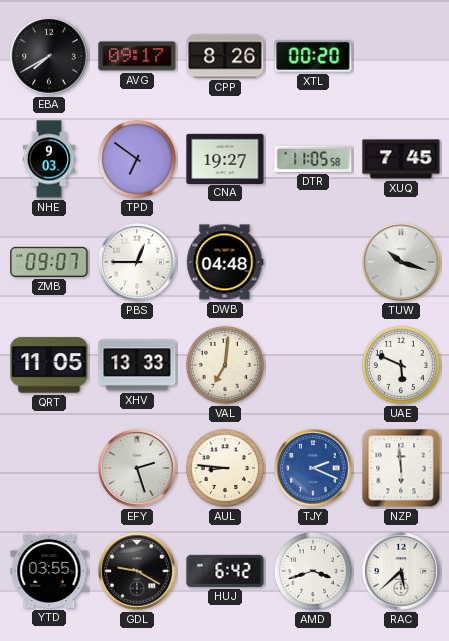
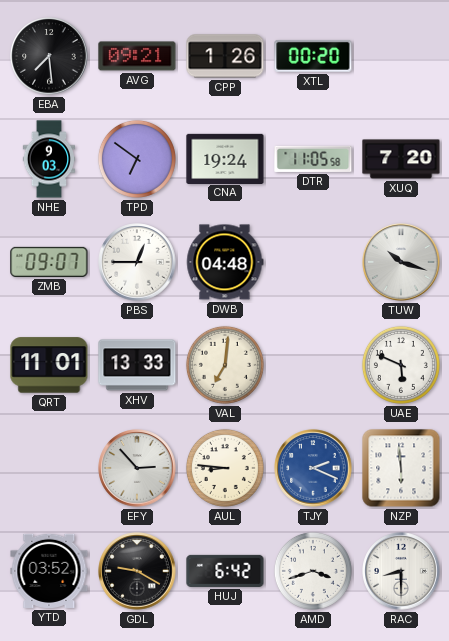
EBA: 7:40 -> 7:29
AVG: 09:17 -> 09:21
CPP: 8:26 -> 1:26
CNA: 19:27 -> 19:24
XUQ: 7:45 -> 7:20
QRT: 11:05 -> 11:01
EFY: 2:27 -> 2:53
YTD: 03:55 -> 03:52
RAC: 5:38 -> 8:30
